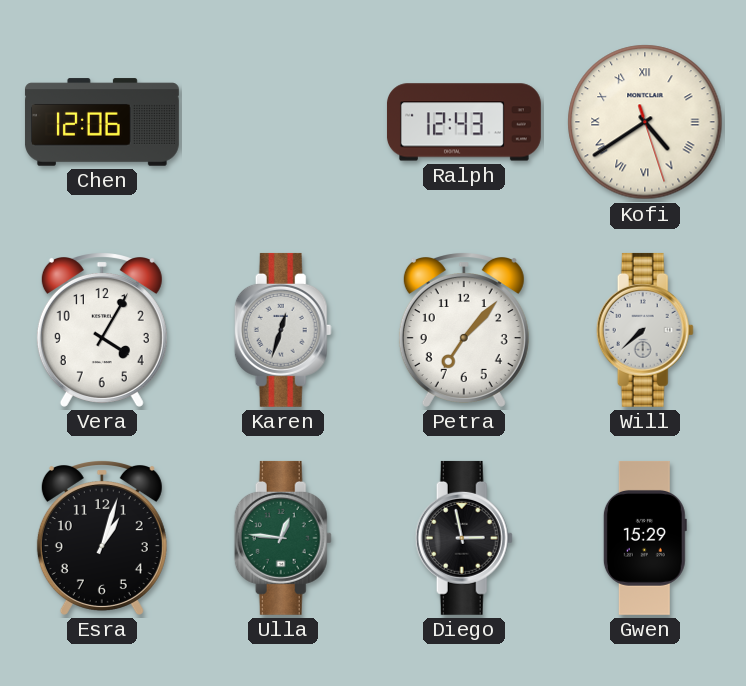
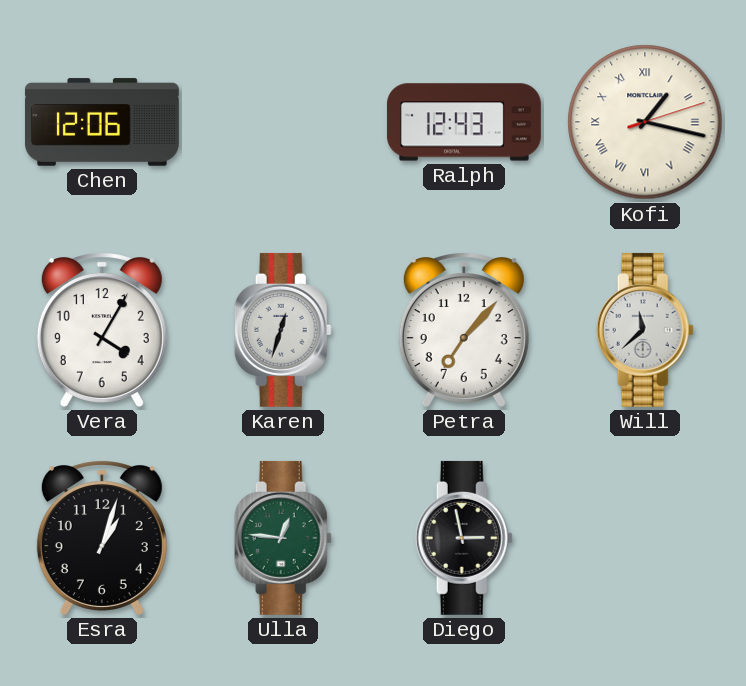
Kofi: 4:39 -> 1:17
Will: 7:38 -> 11:38
Gwen: 15:29 -> none
